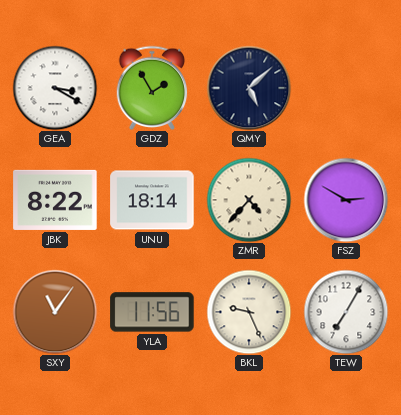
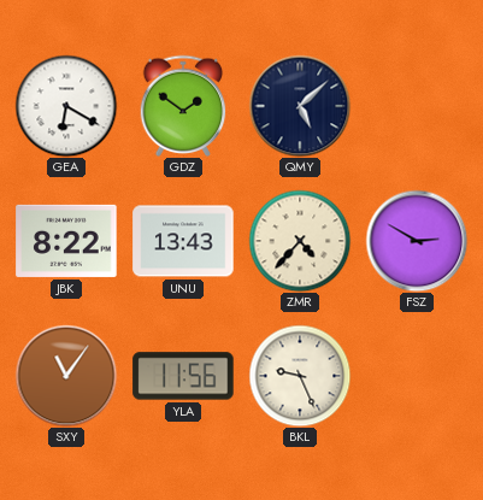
GEA: 3:20 -> 6:20
GDZ: 1:55 -> 1:51
UNU: 18:14 -> 13:43
TEW: 7:05 -> none
